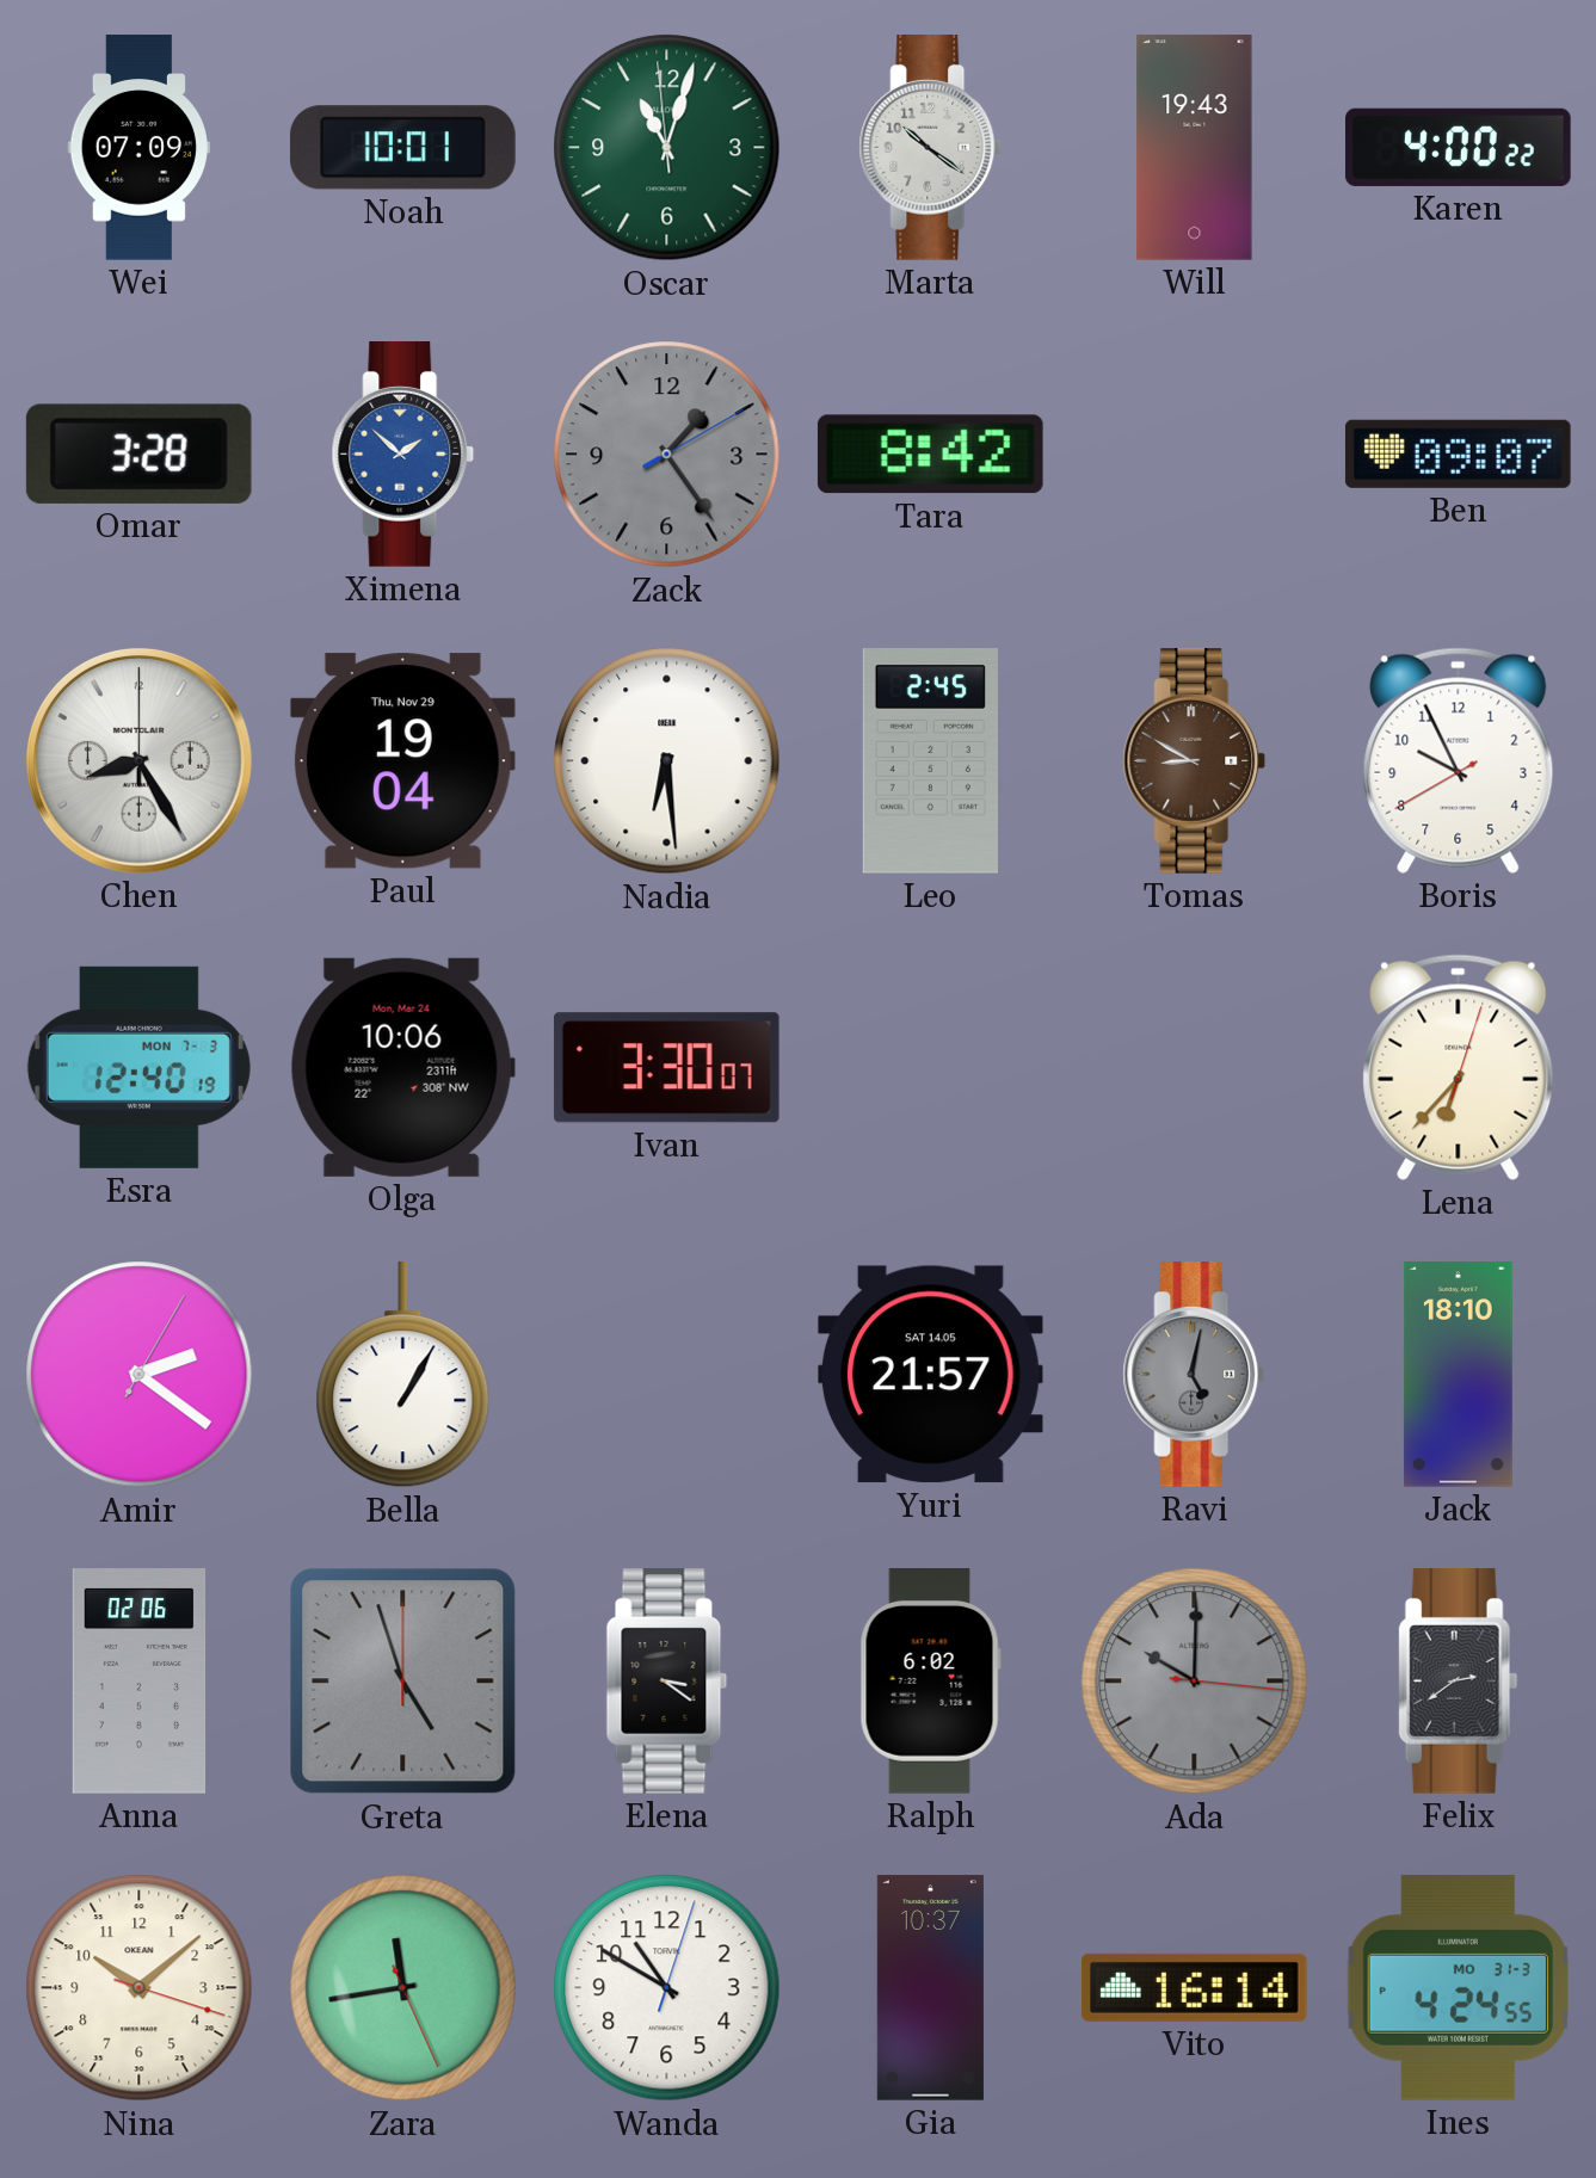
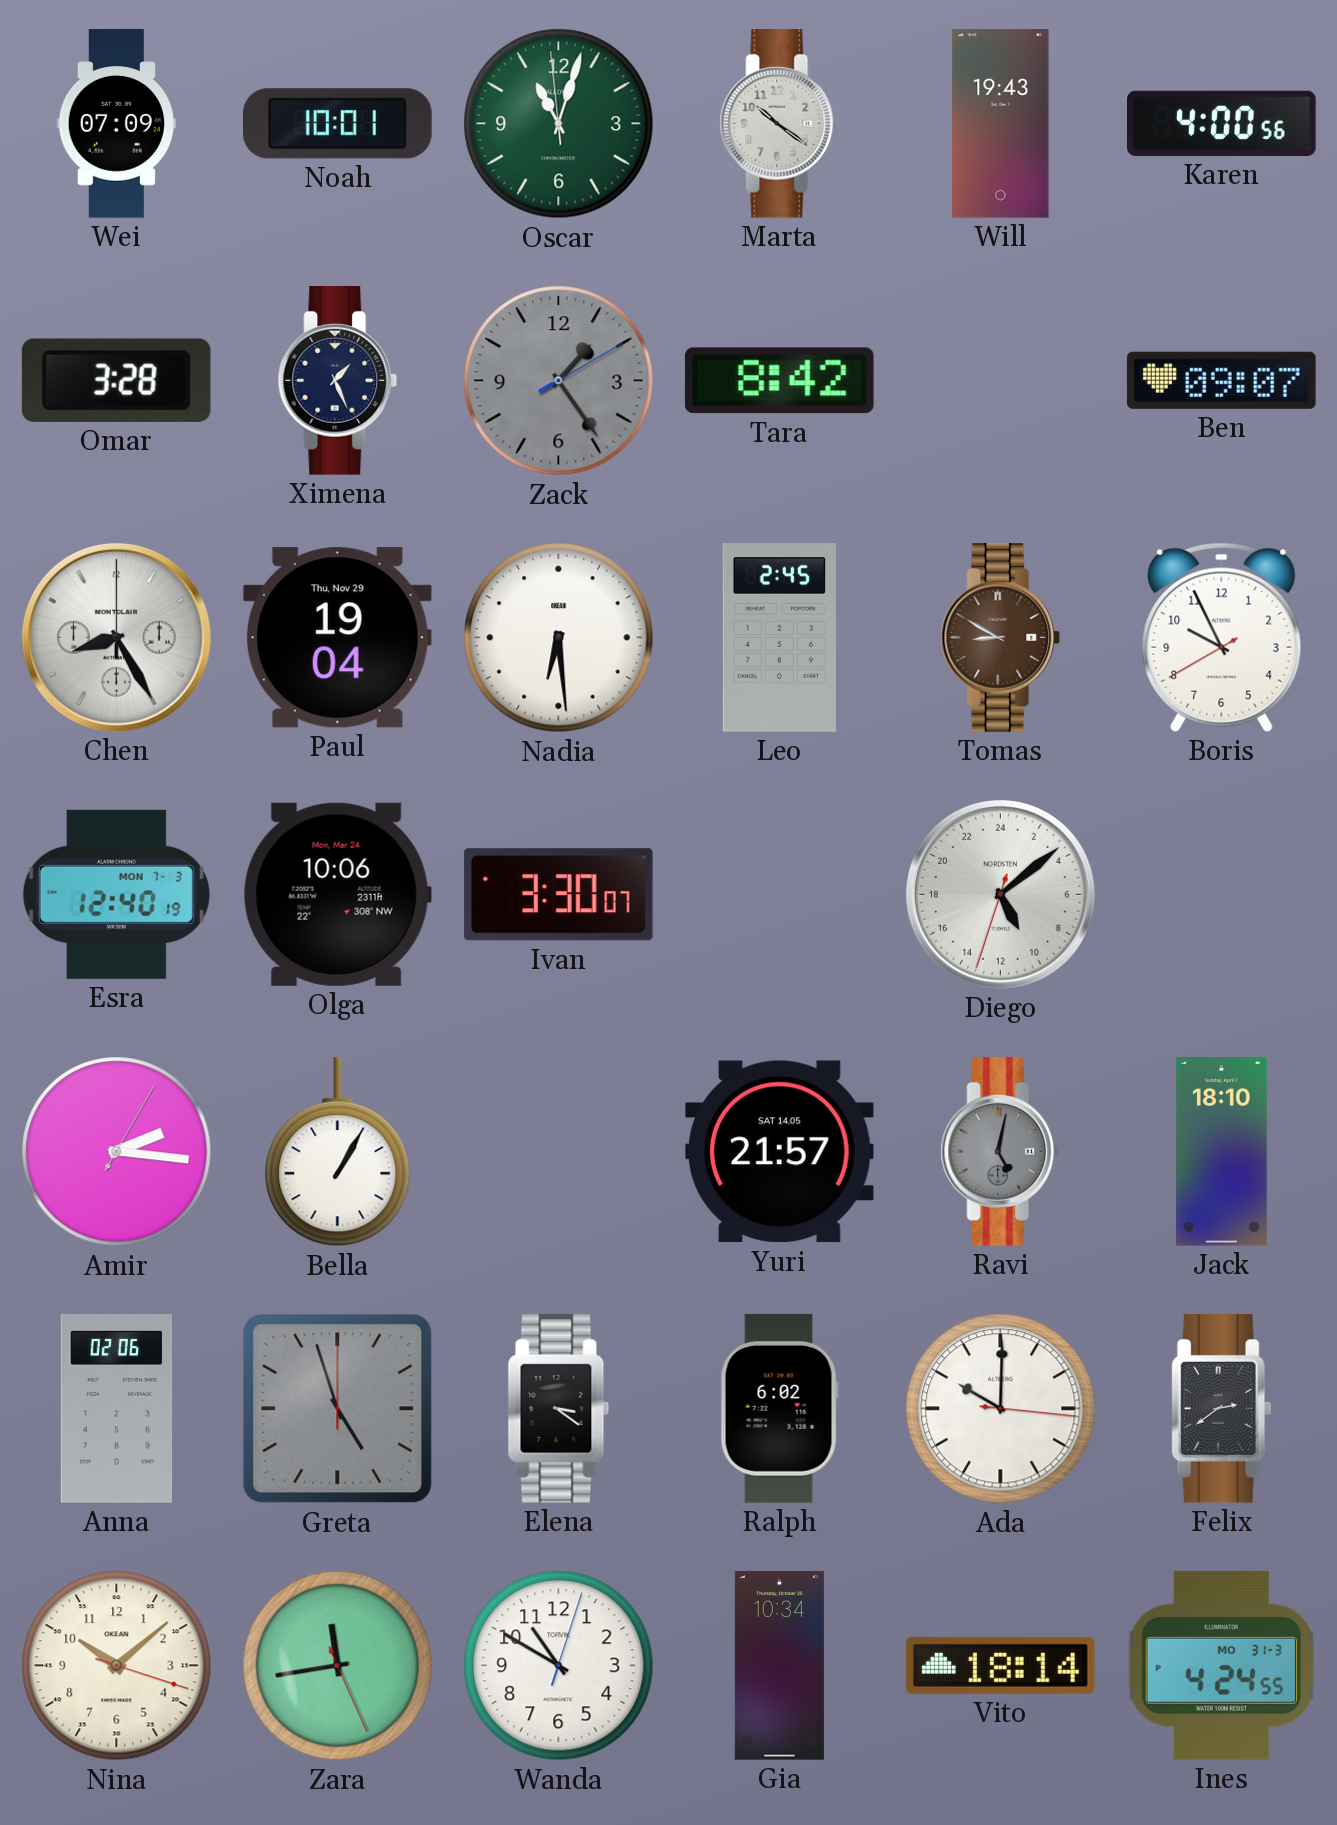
Karen: 4:00:22 -> 4:00:56
Ximena: 1:52 -> 1:26
Ximena dial: blue -> navy
Diego: none -> 10:08
Lena: 6:37 -> none
Amir: 2:21 -> 2:16
Ada dial: grey -> white
Gia: 10:37 -> 10:34
Vito: 16:14 -> 18:14
